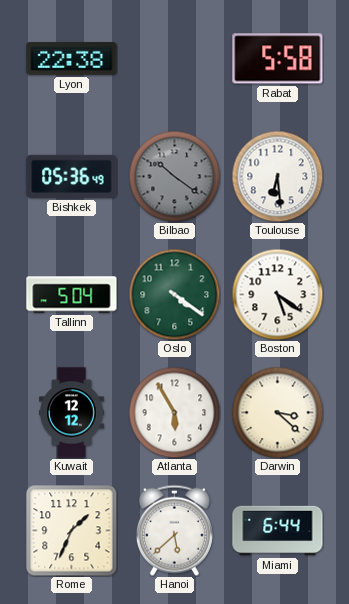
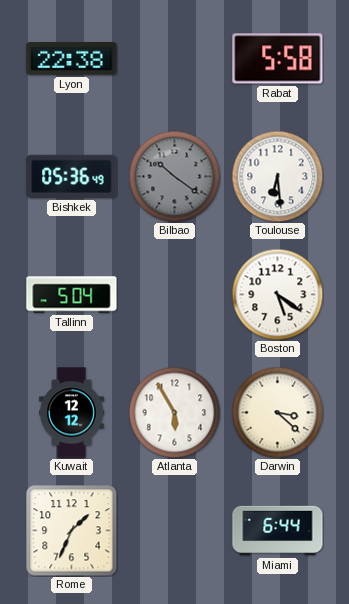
Oslo: 4:21 -> none
Hanoi: 5:38 -> none
